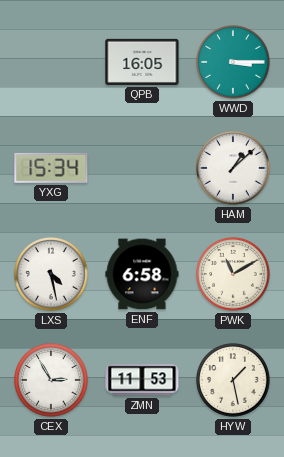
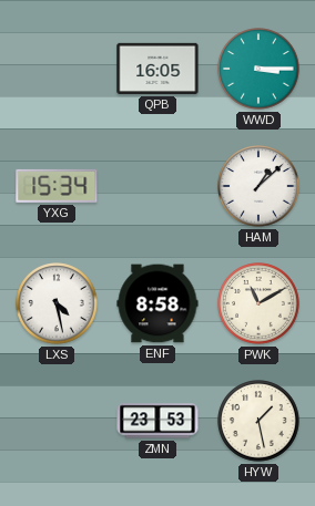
ENF: 6:58 -> 8:58
CEX: 2:55 -> none
ZMN: 11:53 -> 23:53
